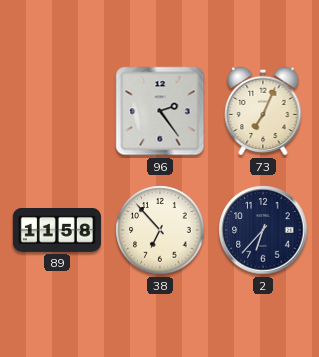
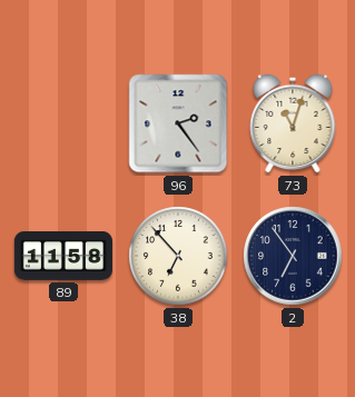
73: 7:04 -> 11:03
2: 6:37 -> 6:54
